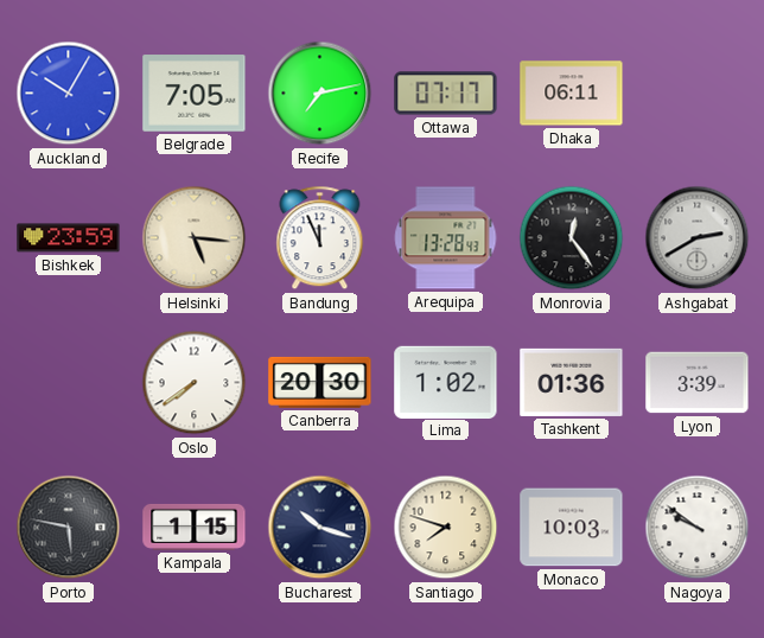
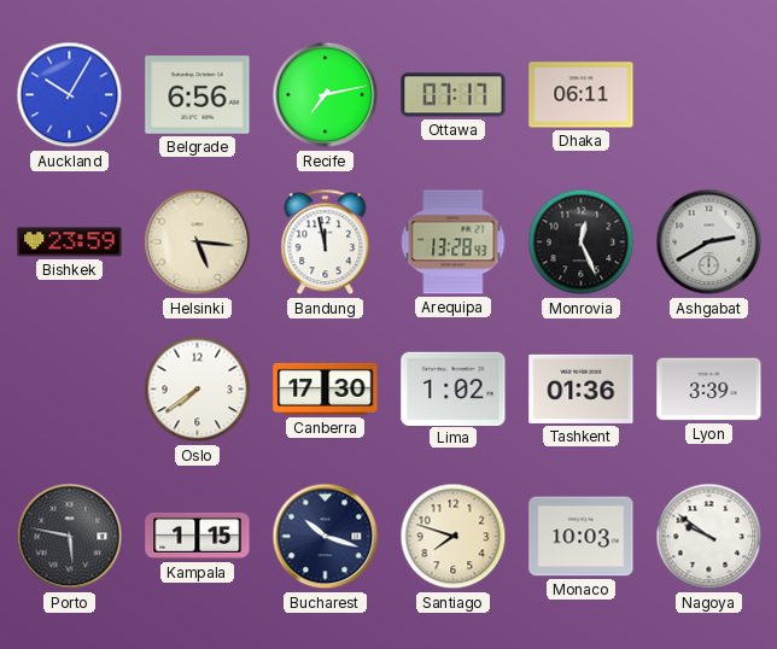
Belgrade: 7:05 -> 6:56
Bandung: 11:56 -> 11:58
Monrovia: 12:24 -> 12:26
Canberra: 20:30 -> 17:30
